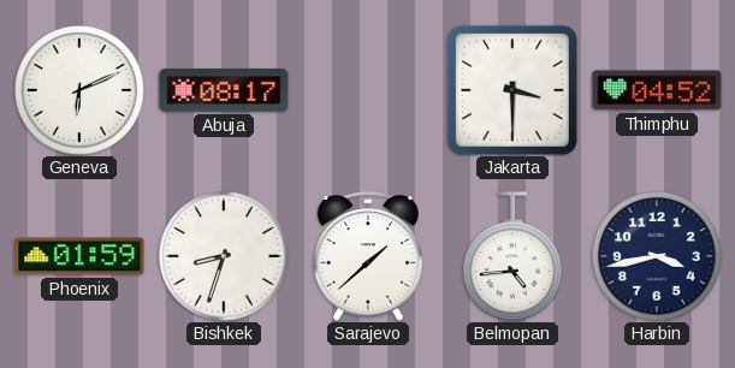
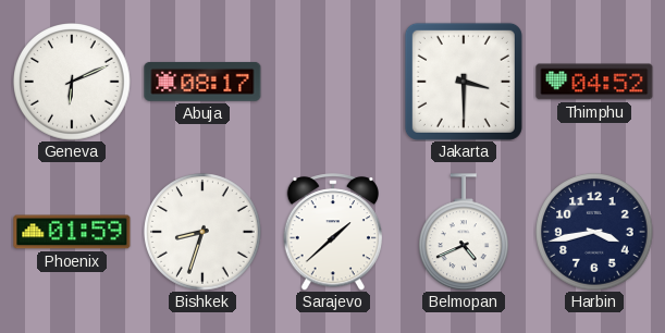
Belmopan: 4:44 -> 4:41
